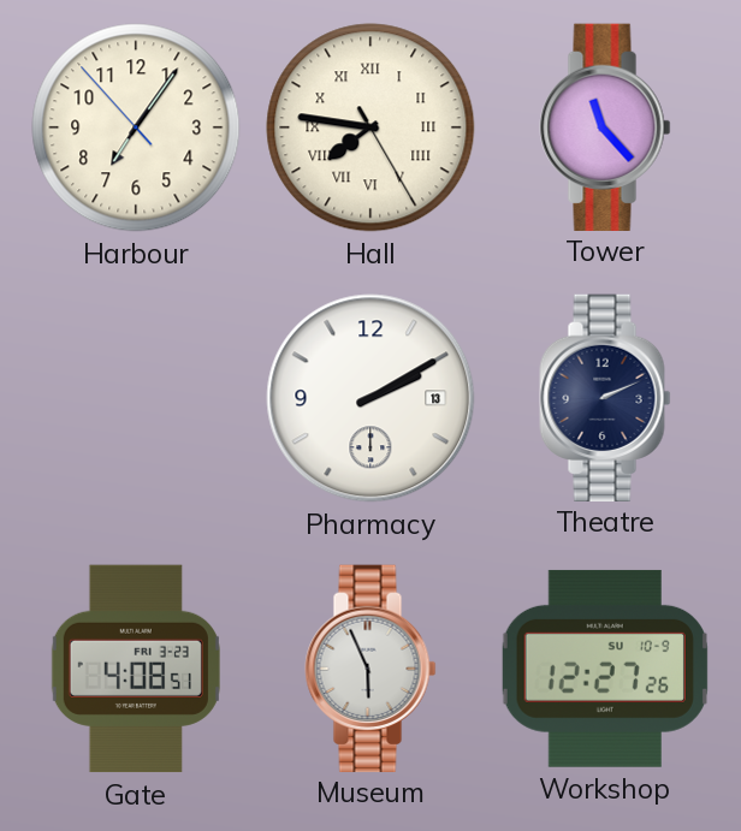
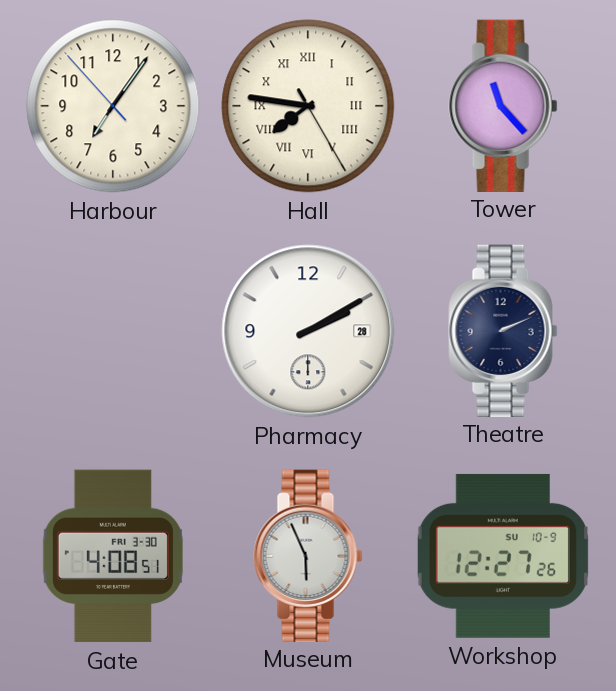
Pharmacy date: 13 -> 28
Gate date: FRI 3-23 -> FRI 3-30
